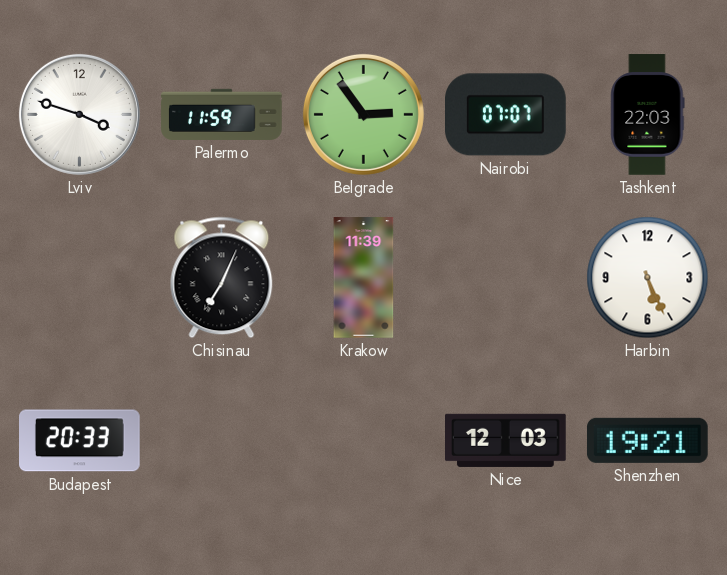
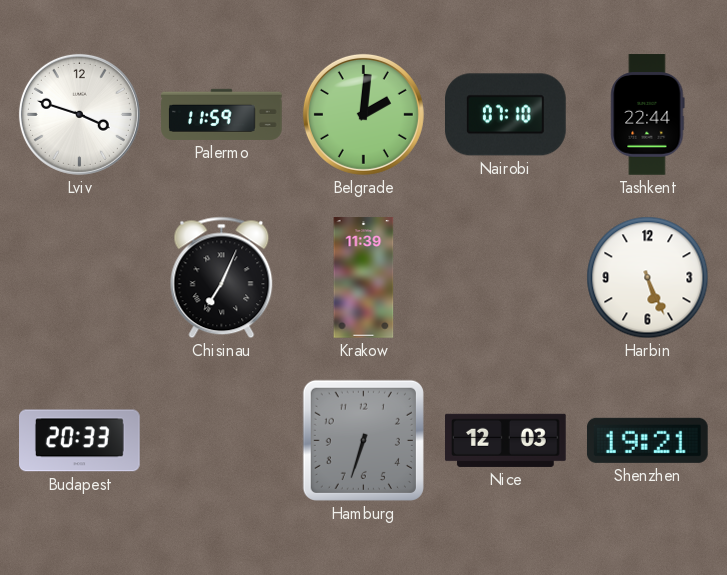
Belgrade: 2:54 -> 2:01
Nairobi: 07:07 -> 07:10
Tashkent: 22:03 -> 22:44
Hamburg: none -> 6:33
